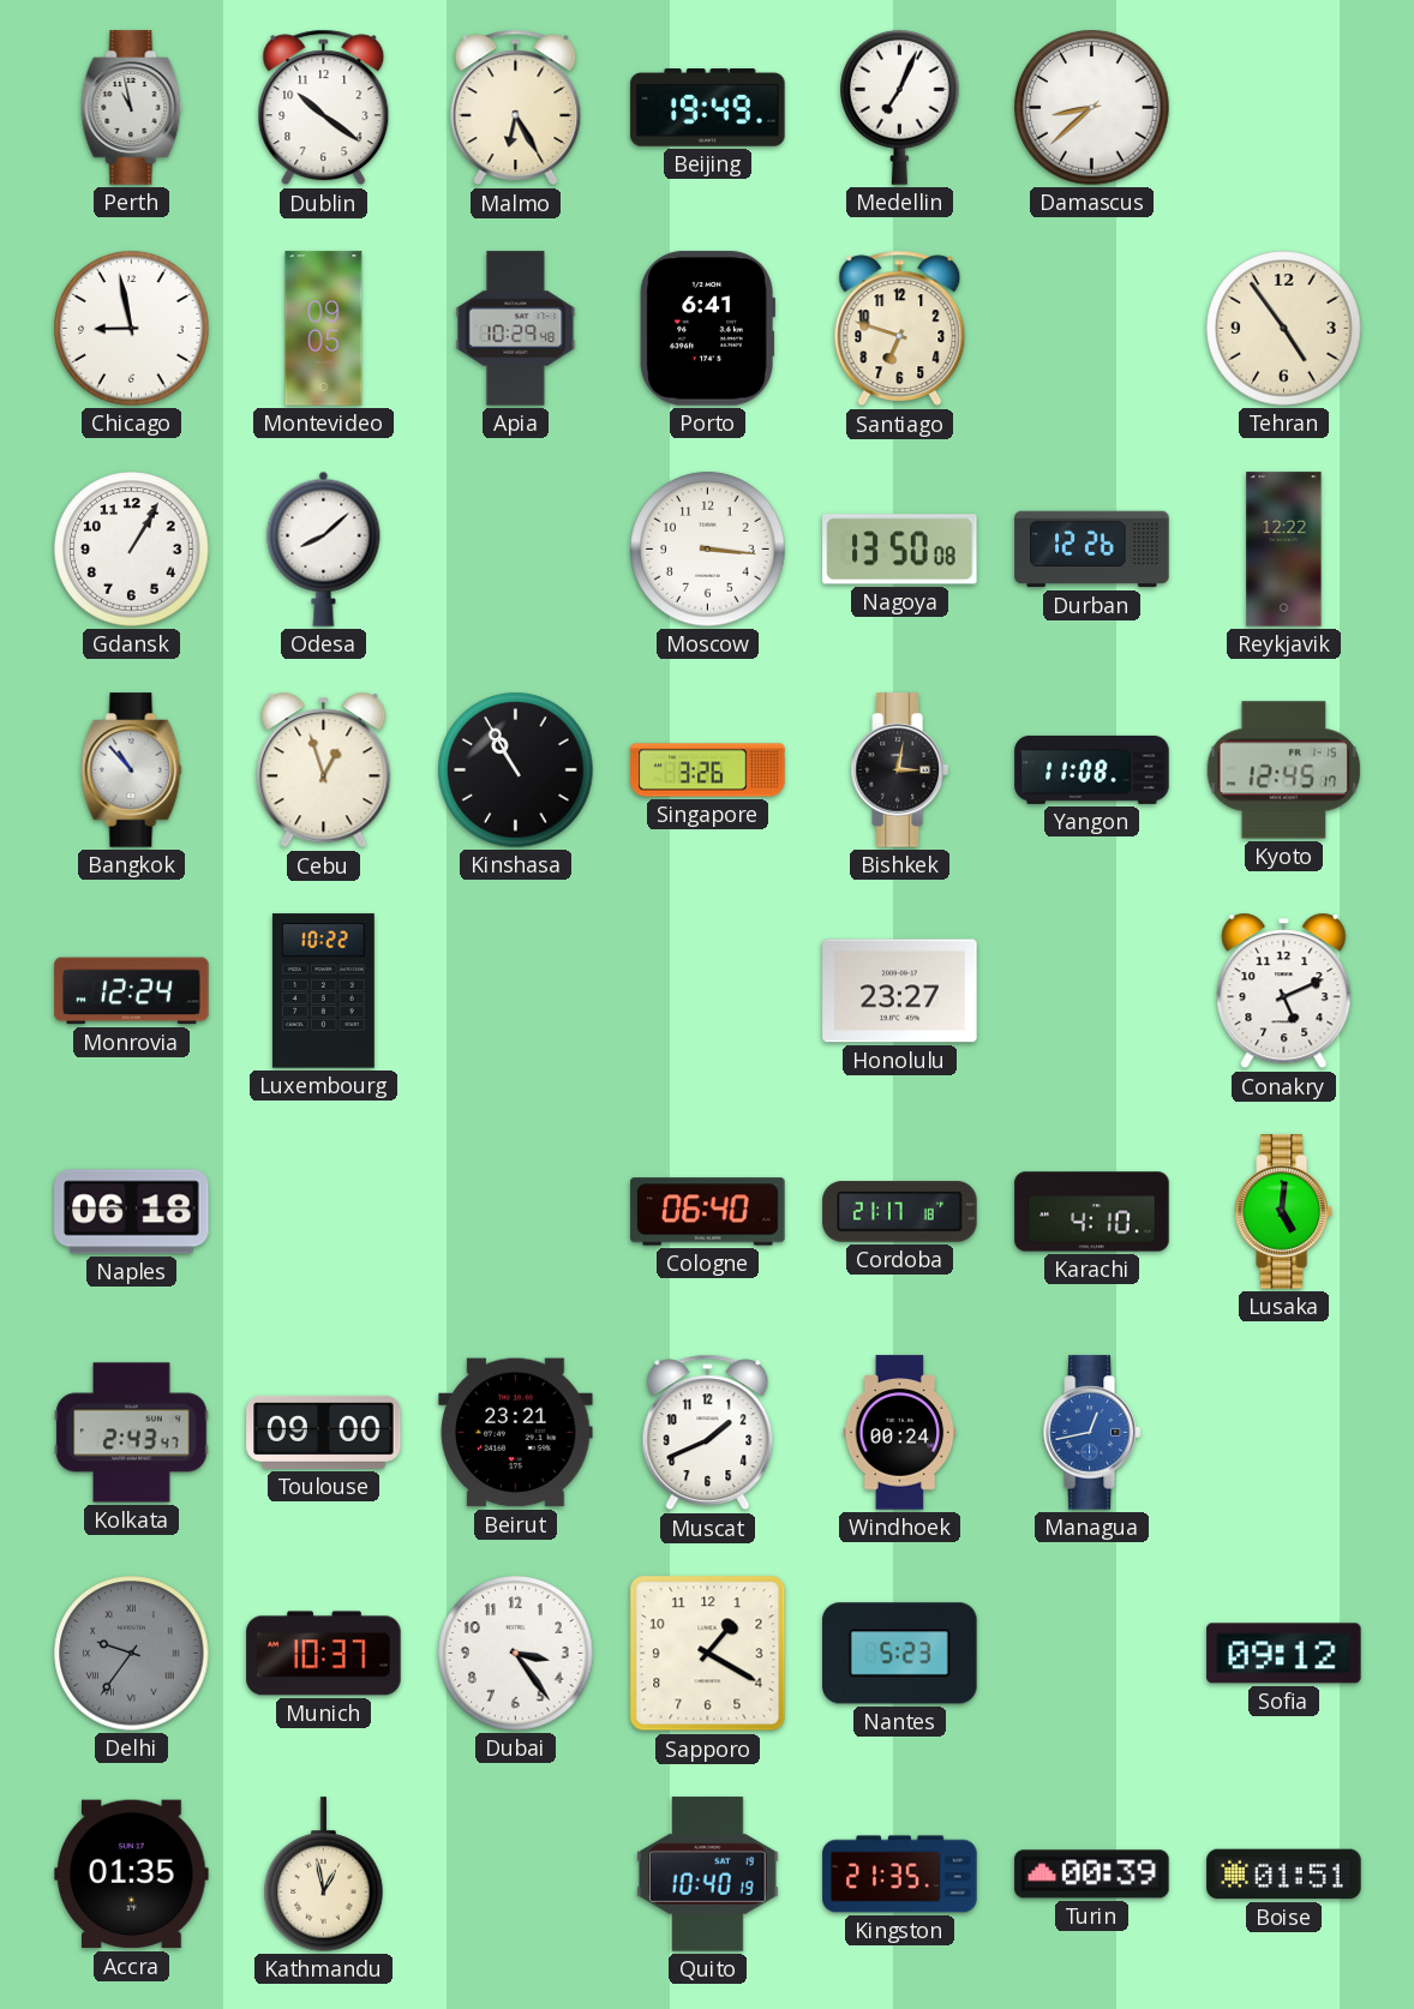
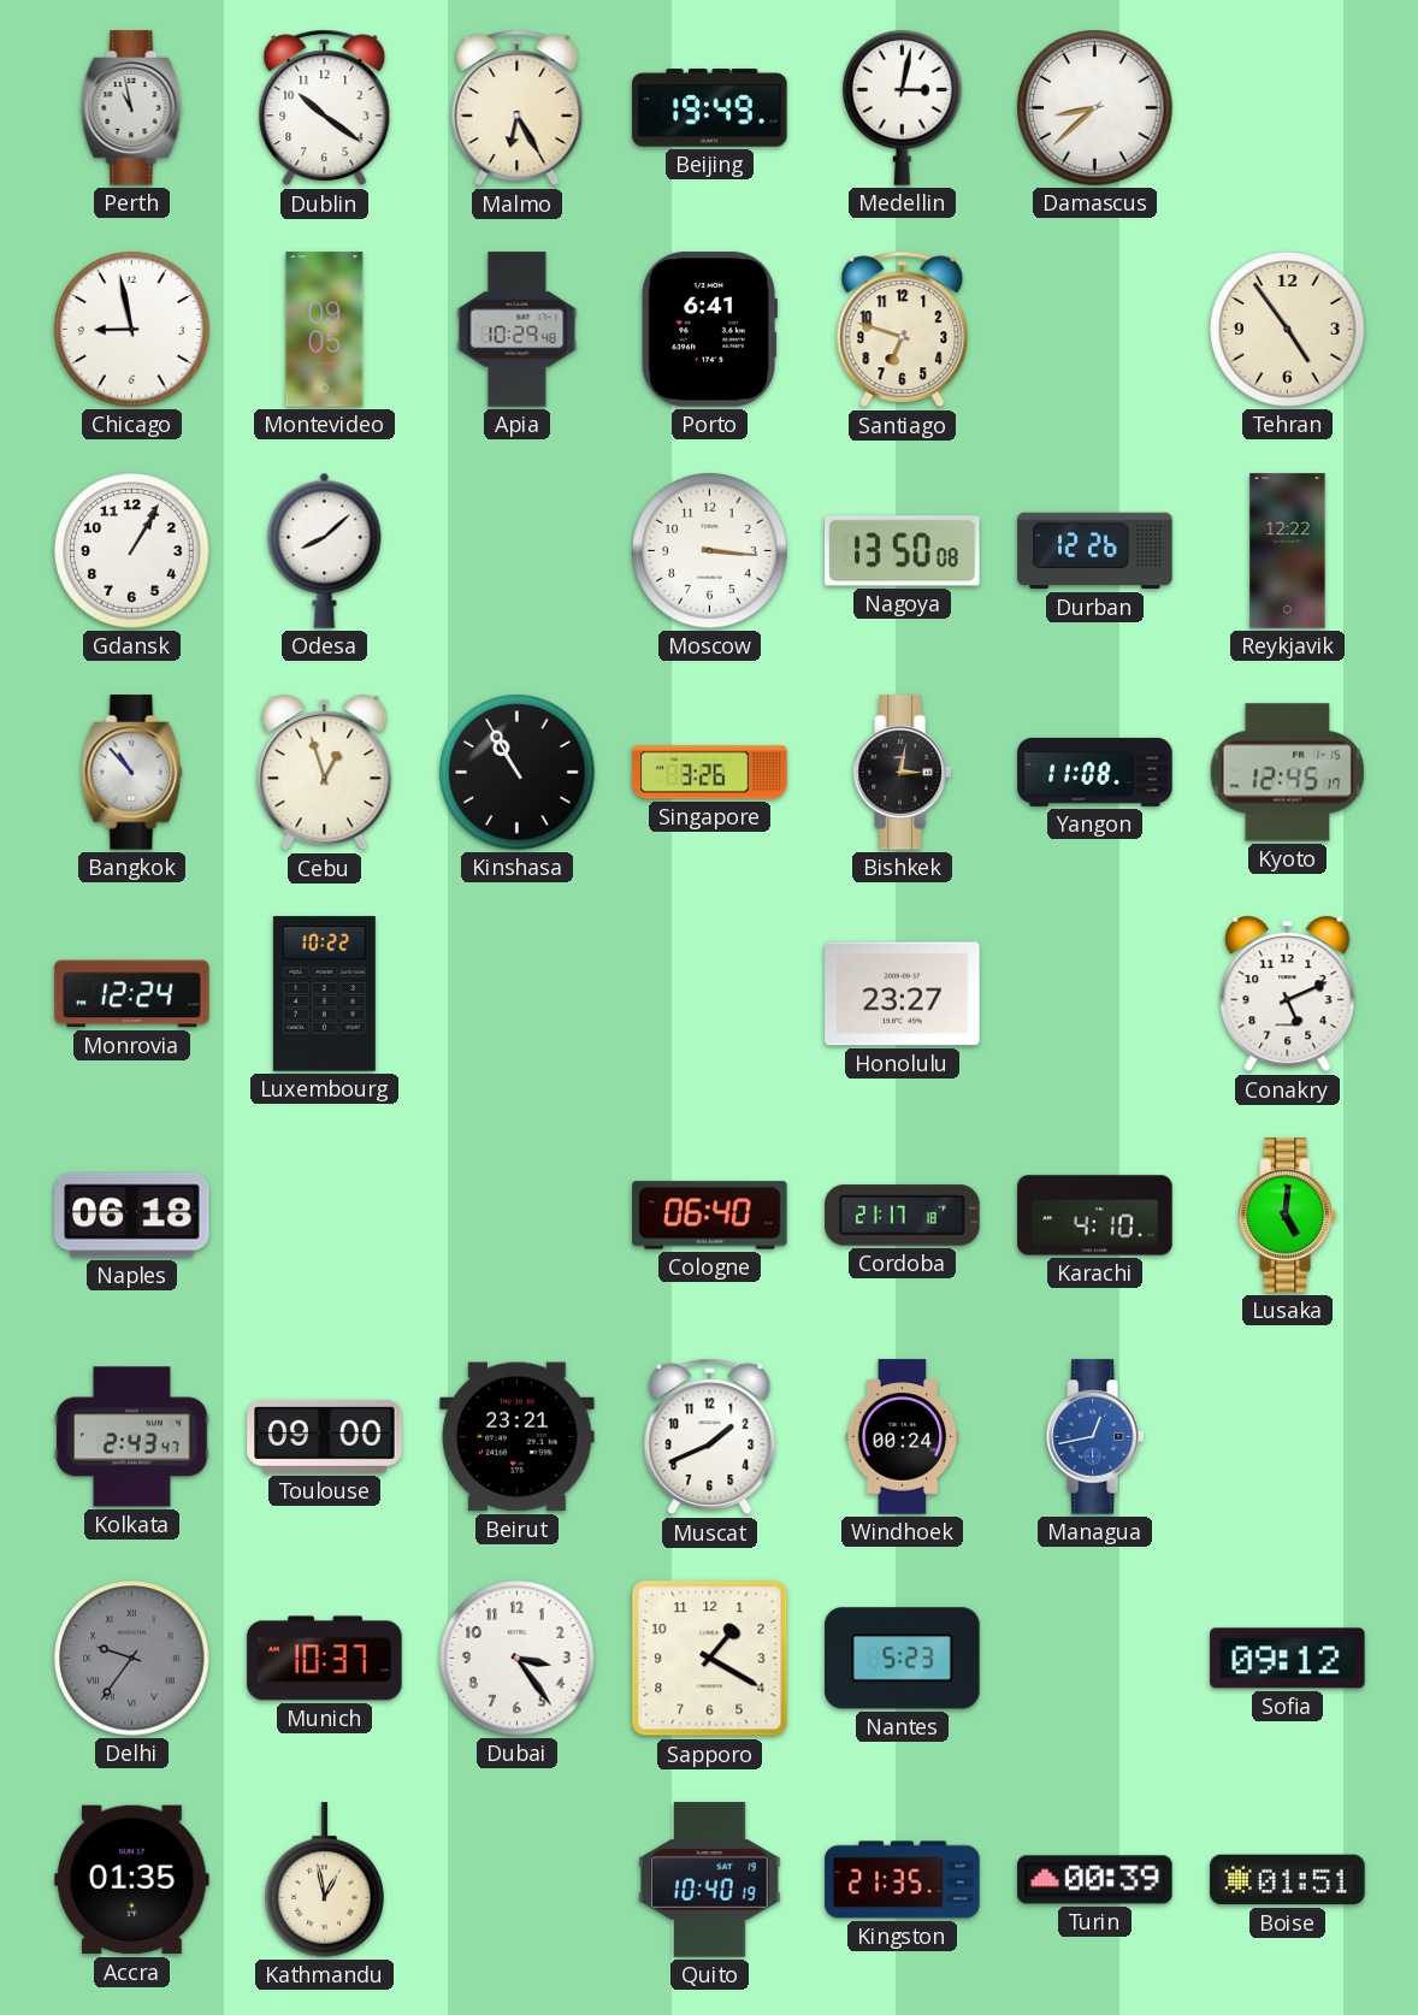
Medellin: 7:04 -> 3:02
